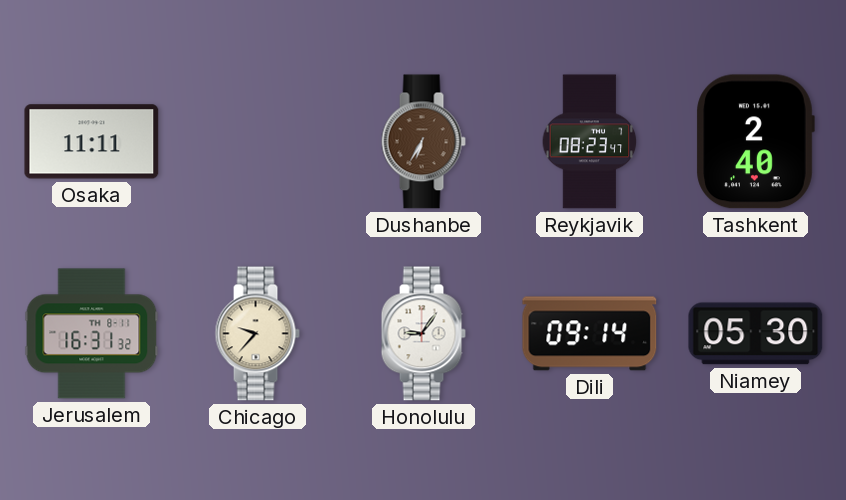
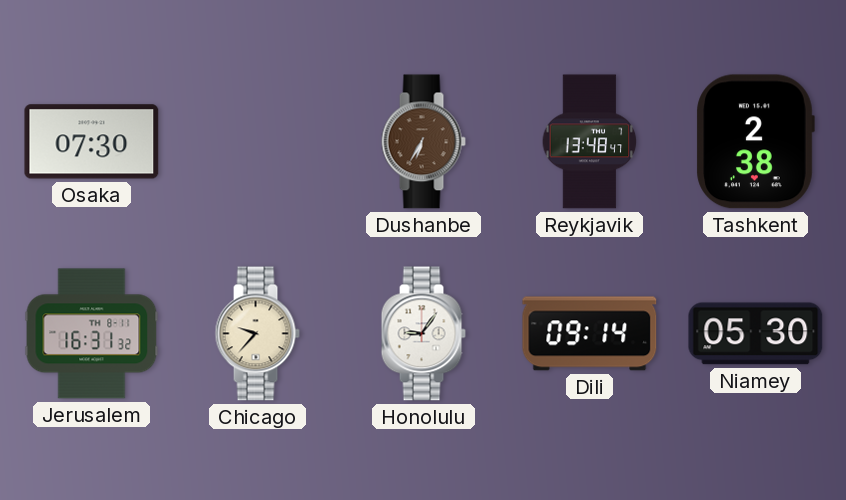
Osaka: 11:11 -> 07:30
Reykjavik: 08:23 -> 13:48
Tashkent: 2:40 -> 2:38
